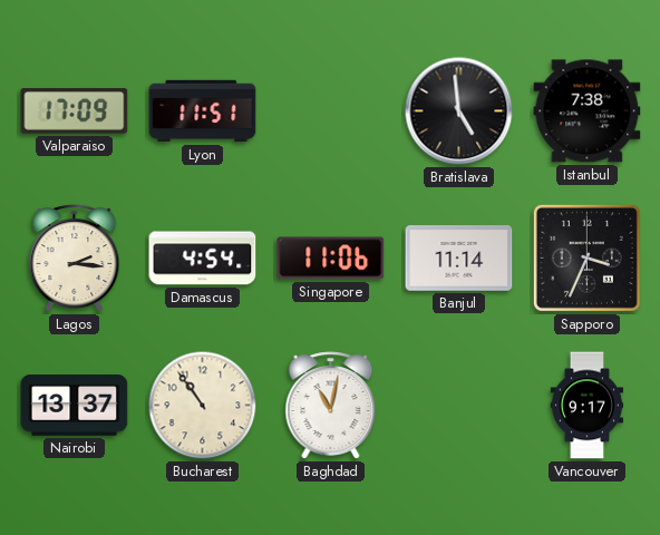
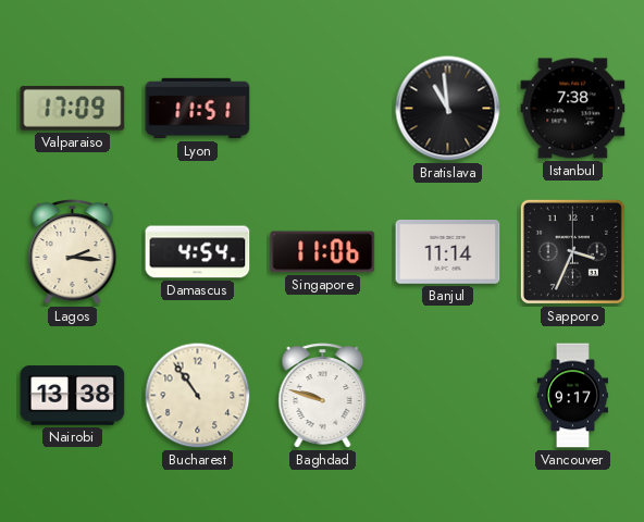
Bratislava: 4:59 -> 10:59
Nairobi: 13:37 -> 13:38
Baghdad: 11:02 -> 9:48
